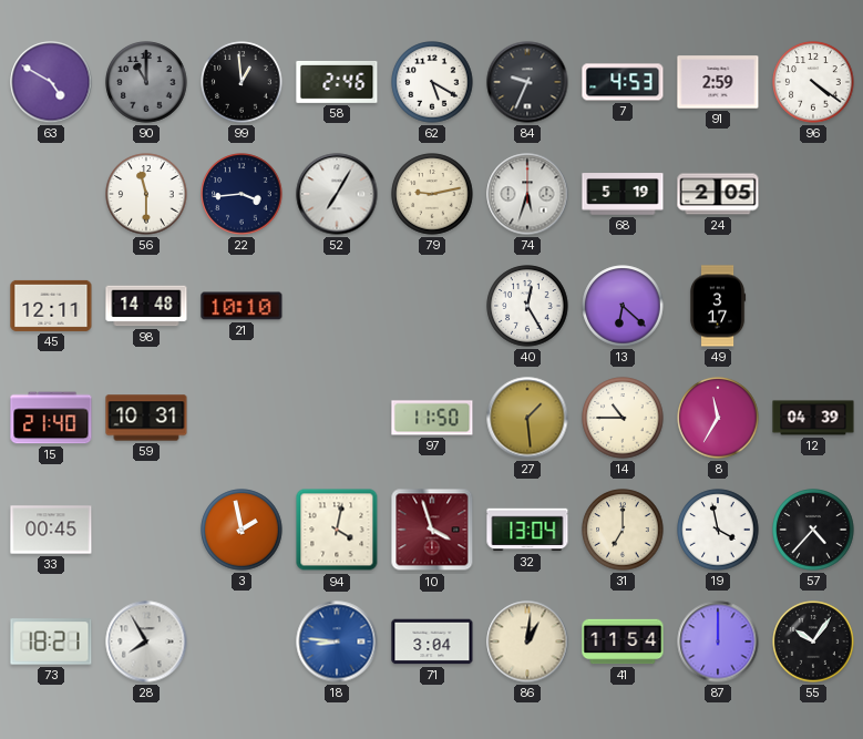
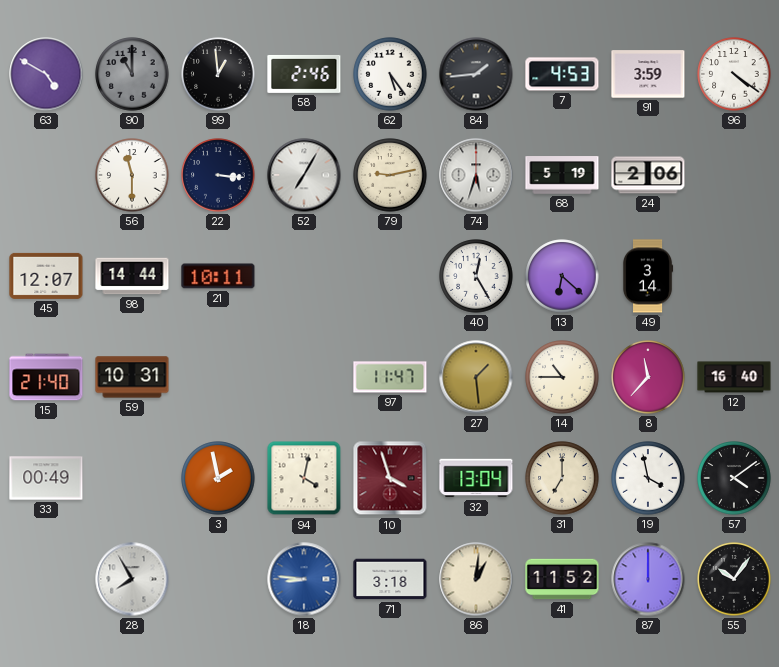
62: 5:20 -> 5:24
84: 9:34 -> 1:44
91: 2:59 -> 3:59
22: 3:44 -> 3:16
24: 2:05 -> 2:06
45: 12:11 -> 12:07
98: 14:48 -> 14:44
21: 10:10 -> 10:11
49: 3:17 -> 3:14
97: 11:50 -> 11:47
8: 11:35 -> 11:37
12: 04:39 -> 16:40
33: 00:45 -> 00:49
57: 4:37 -> 4:09
73: 18:21 -> none
71: 3:04 -> 3:18
41: 11:54 -> 11:52
